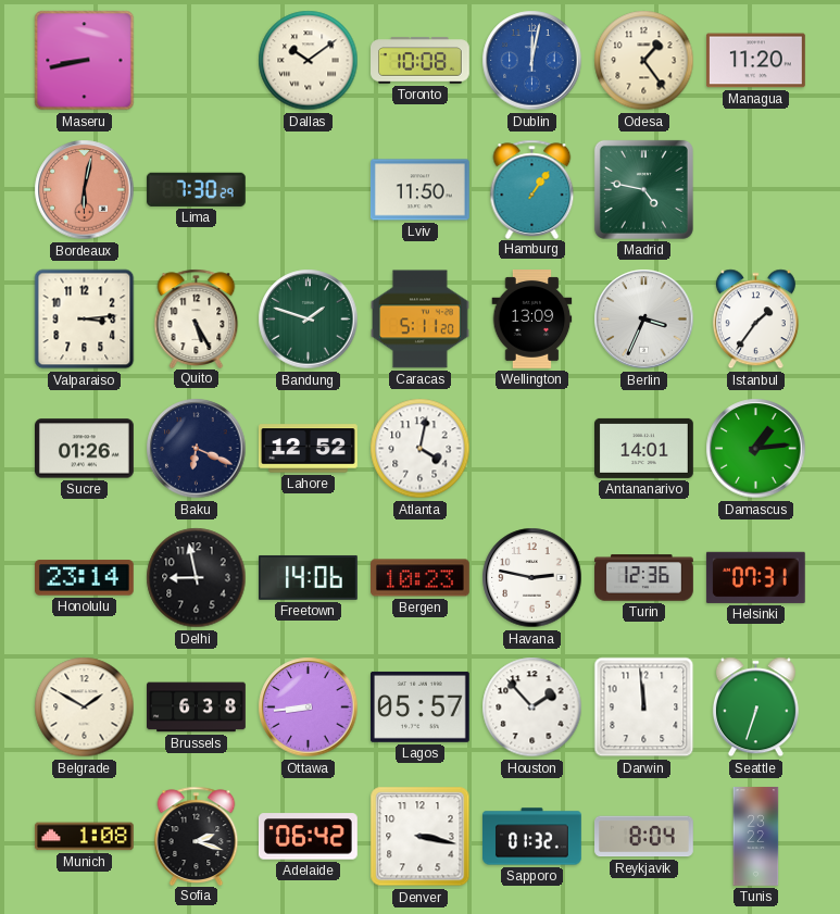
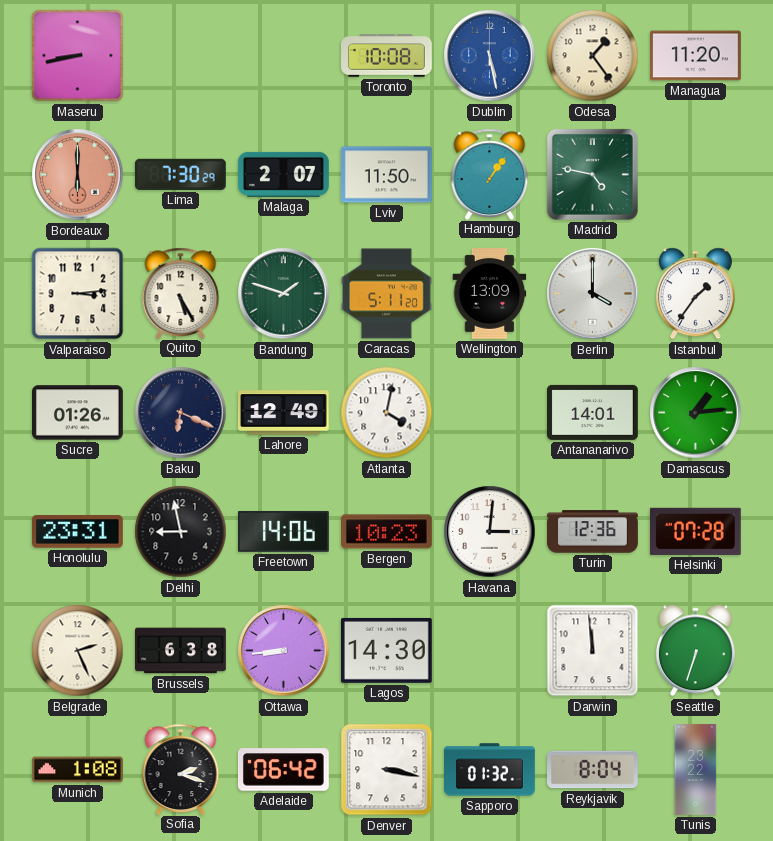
Dallas: 10:09 -> none
Dublin: 12:02 -> 5:28
Bordeaux: 6:02 -> 6:00
Malaga: none -> 2:07
Berlin: 3:34 -> 4:00
Lahore: 12:52 -> 12:49
Honolulu: 23:14 -> 23:31
Havana: 2:47 -> 3:01
Helsinki: 07:31 -> 07:28
Belgrade: 1:50 -> 2:26
Lagos: 05:57 -> 14:30
Houston: 1:53 -> none
